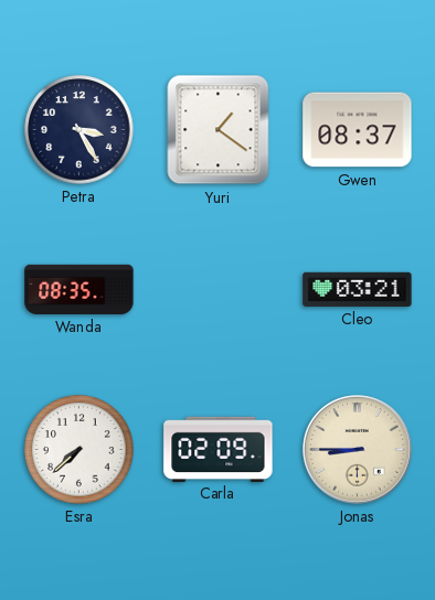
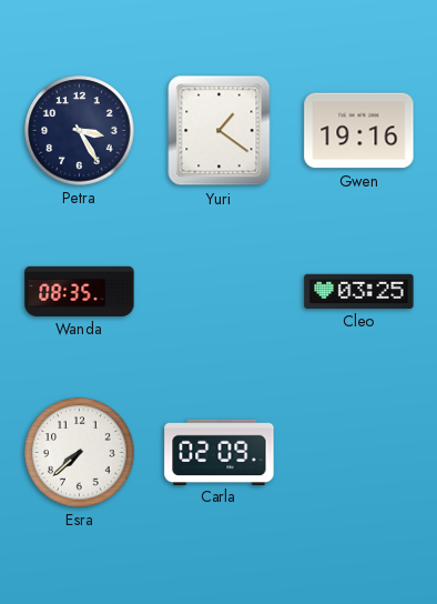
Gwen: 08:37 -> 19:16
Cleo: 03:21 -> 03:25
Jonas: 8:45 -> none
